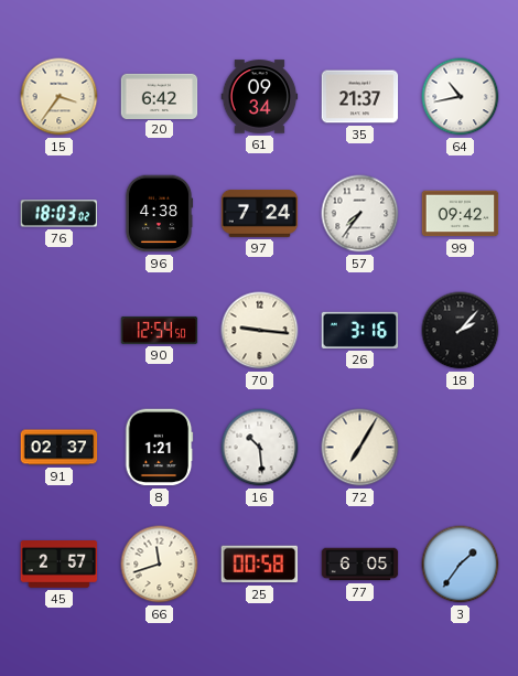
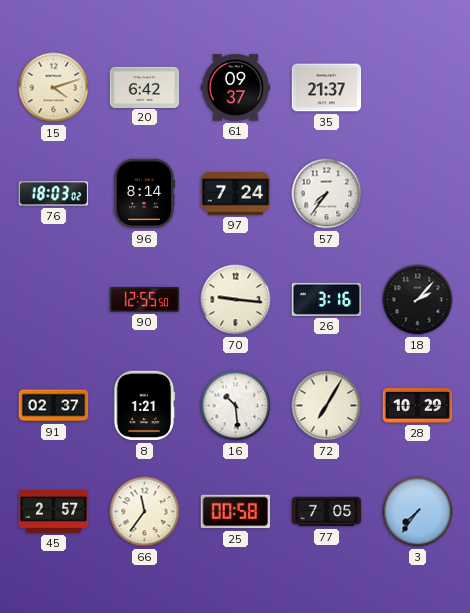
15: 3:36 -> 4:12
61: 09:34 -> 09:37
64: 10:43 -> none
96: 4:38 -> 8:14
99: 09:42 -> none
90: 12:54 -> 12:55
28: none -> 10:29
66: 11:42 -> 11:36
77: 6:05 -> 7:05
3: 1:36 -> 7:36
